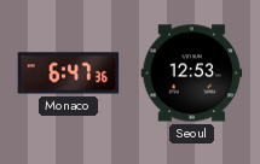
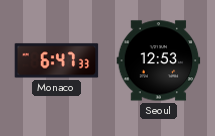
Monaco: 6:47:36 -> 6:47:33
